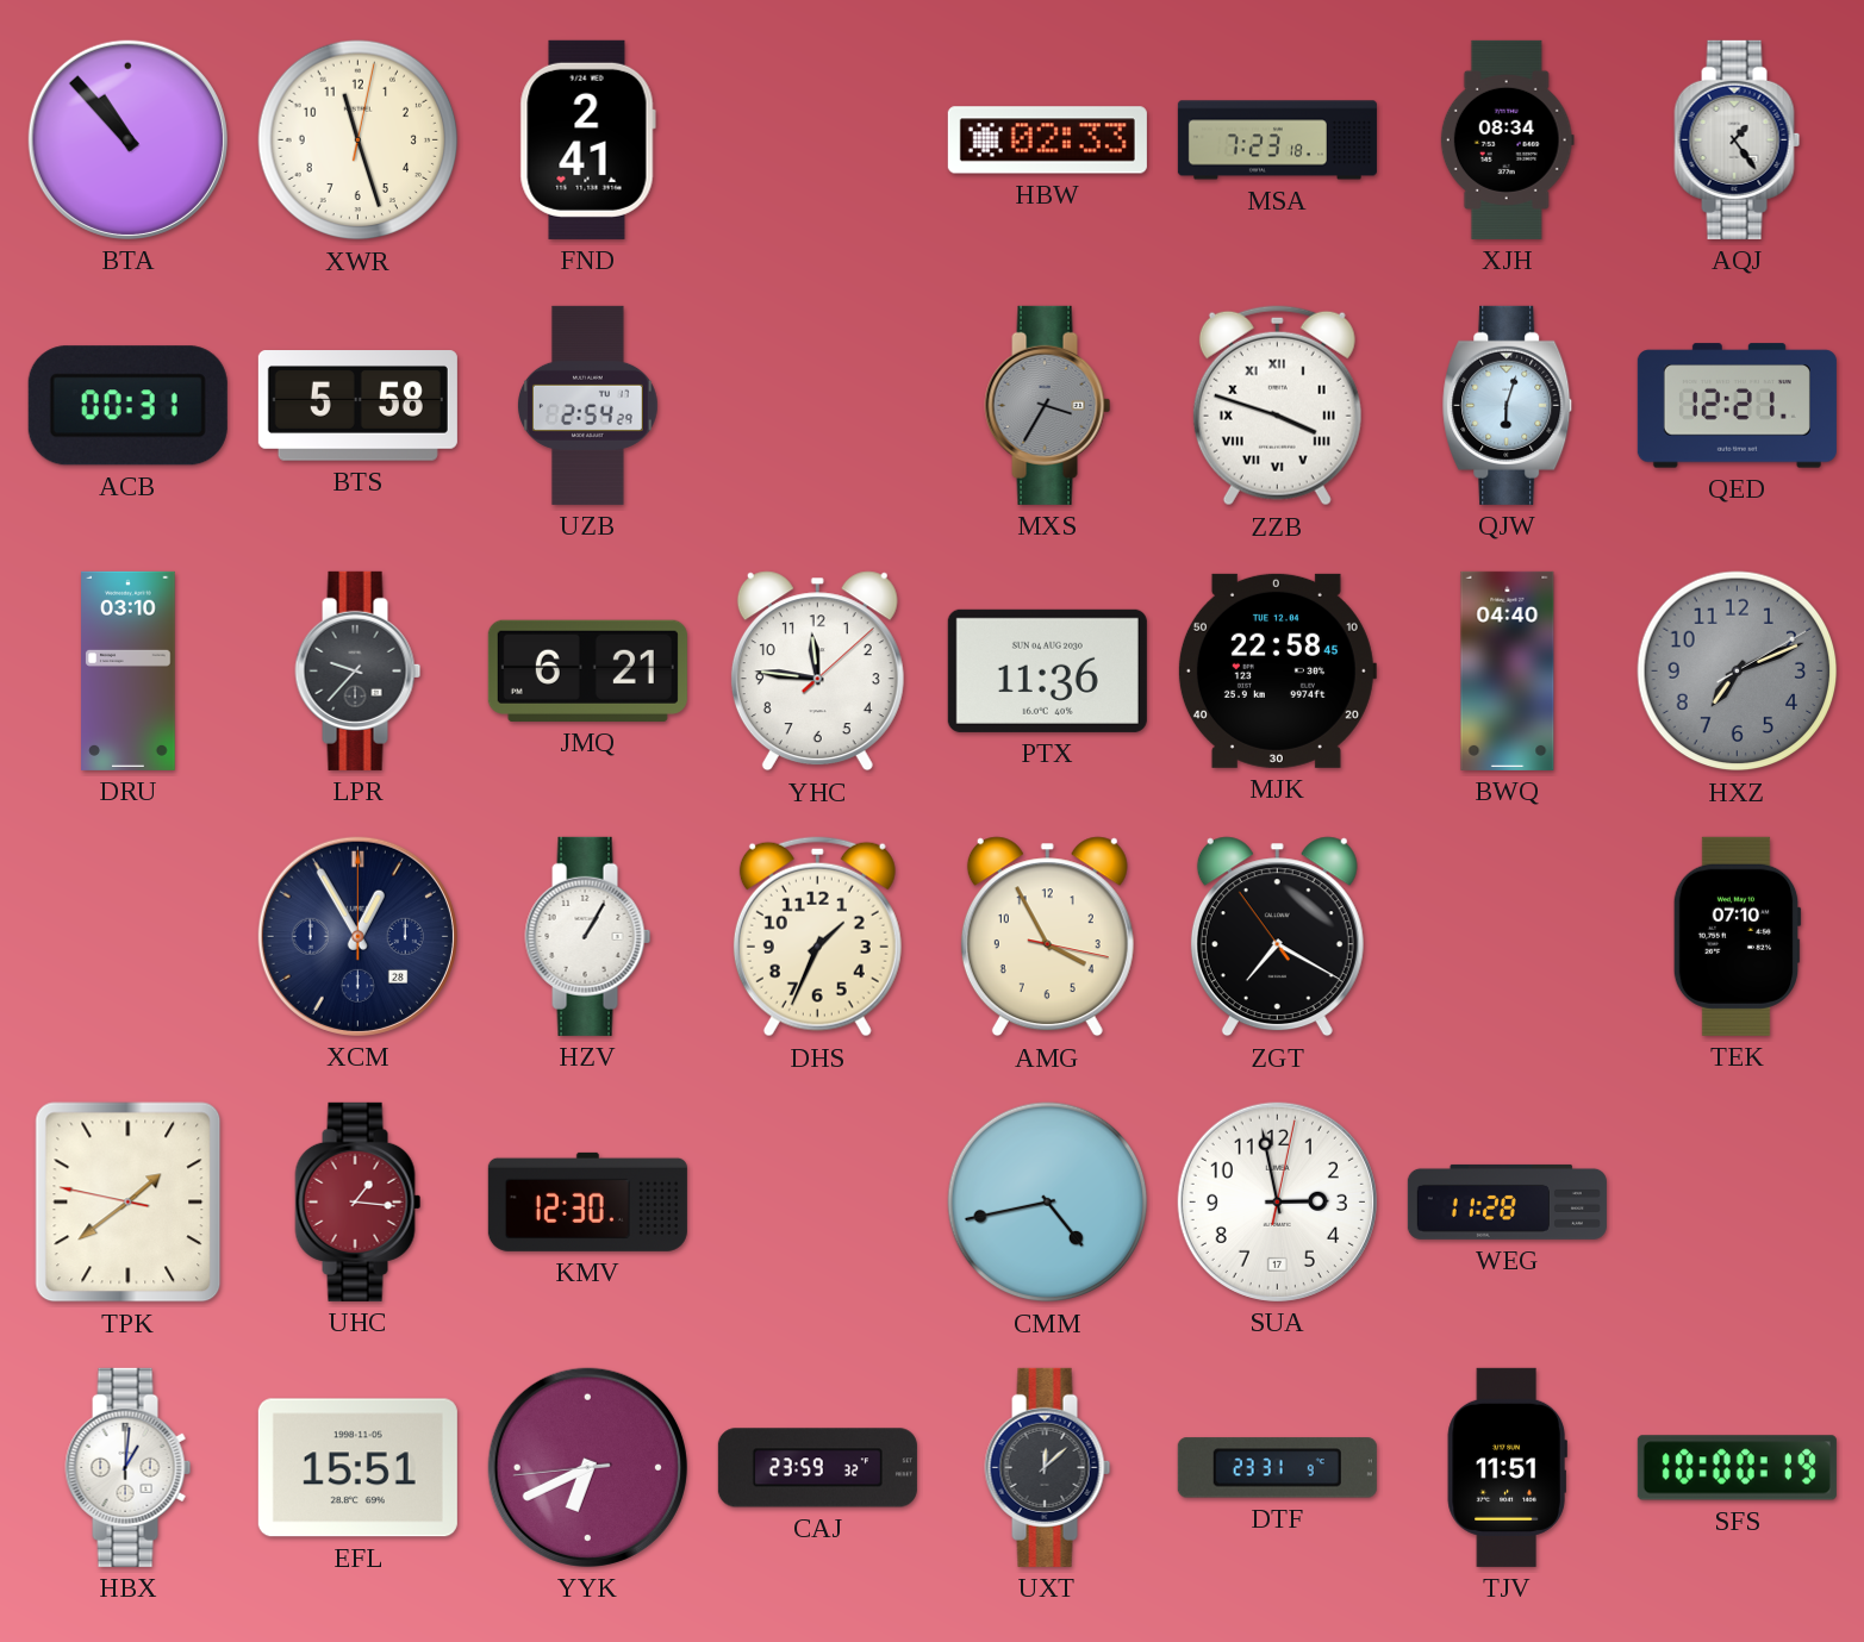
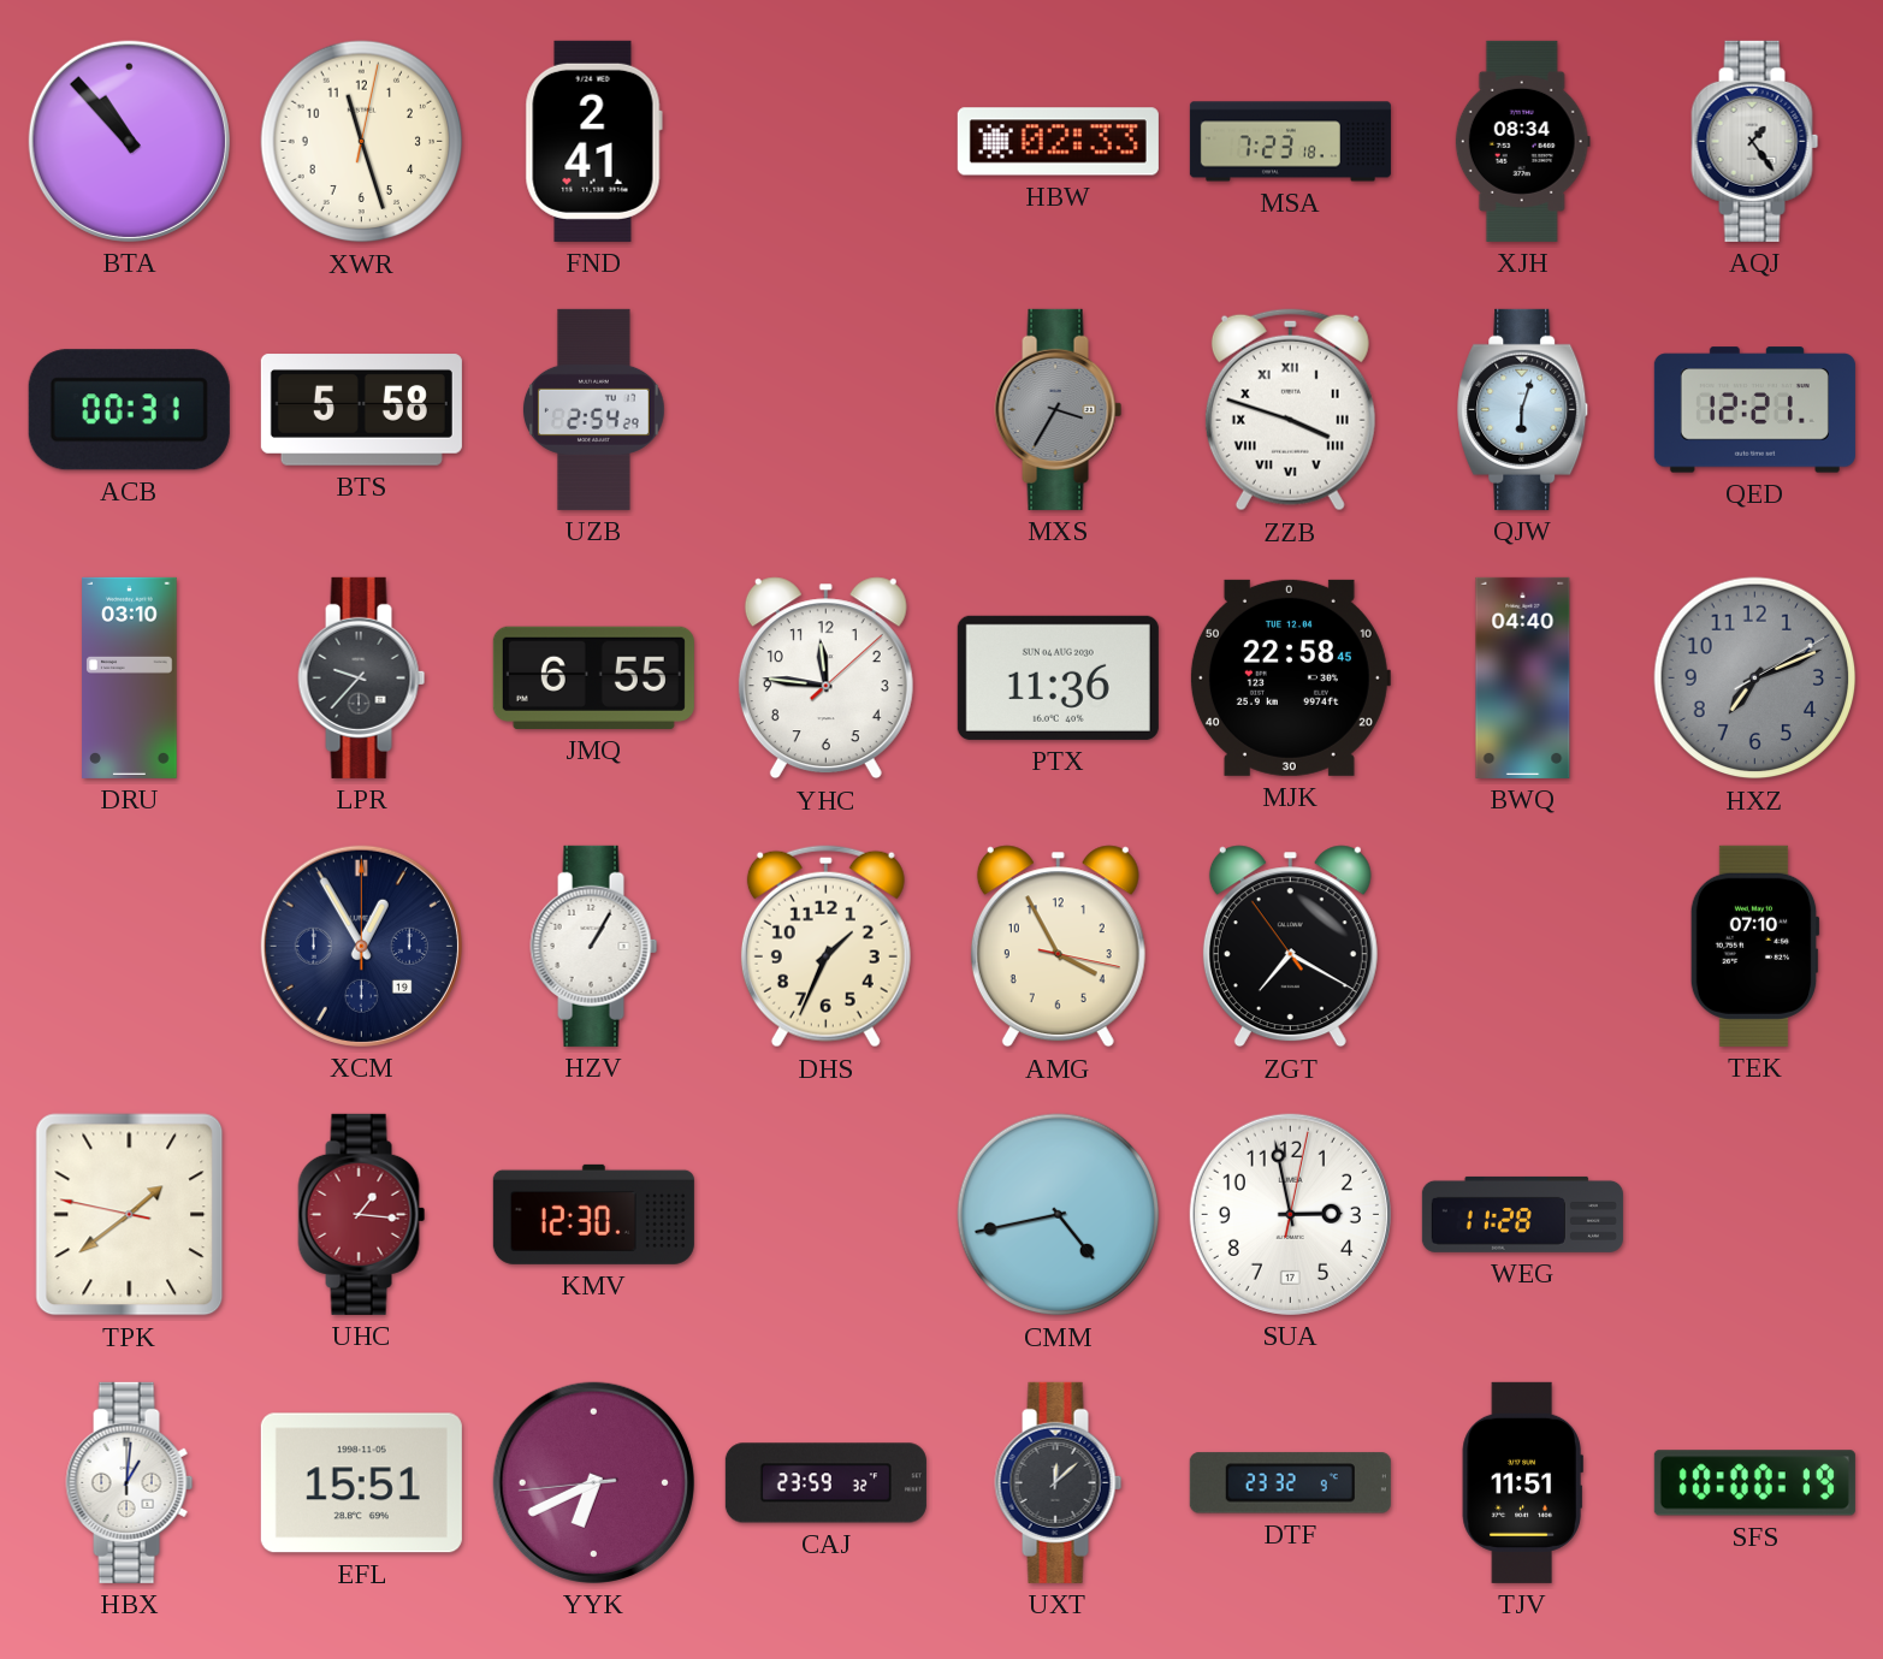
JMQ: 6:21 -> 6:55
XCM date: 28 -> 19
DTF: 23:31 -> 23:32
